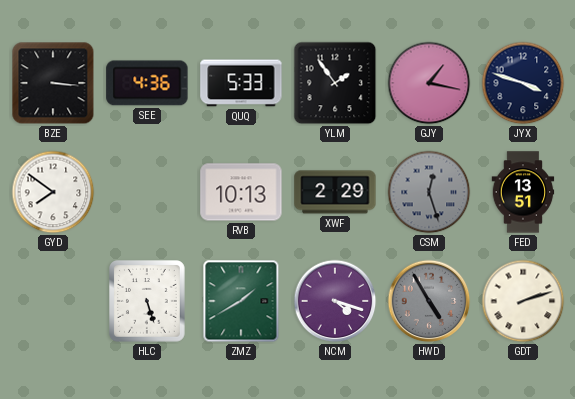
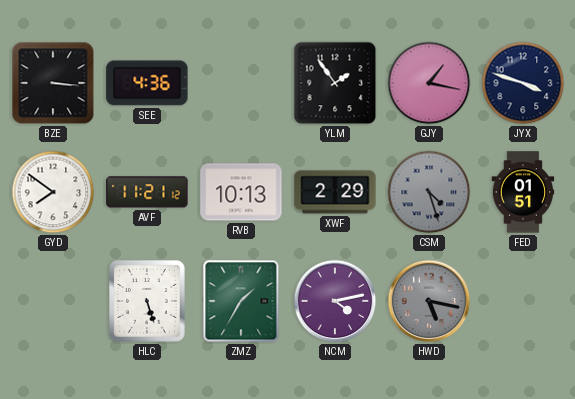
QUQ: 5:33 -> none
AVF: none -> 11:21
CSM: 12:27 -> 4:27
FED: 13:51 -> 01:51
ZMZ: 1:40 -> 1:35
NCM: 4:18 -> 4:13
HWD: 4:55 -> 5:17
GDT: 2:12 -> none
